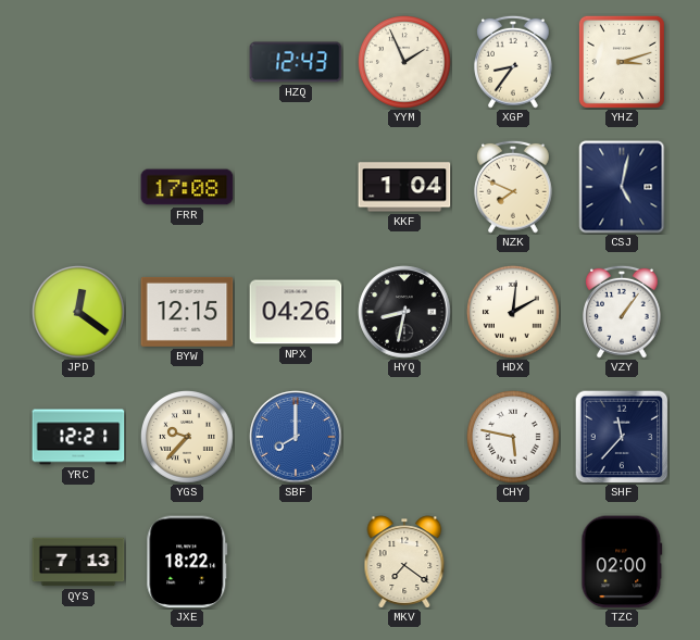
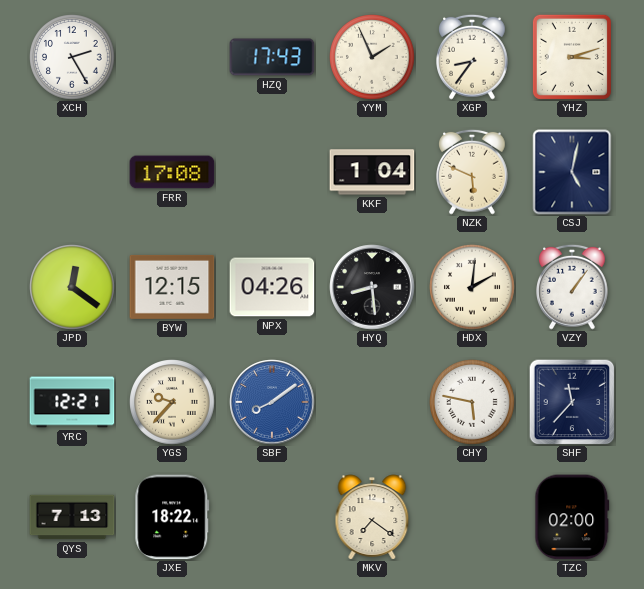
XCH: none -> 2:25
HZQ: 12:43 -> 17:43
NZK: 7:49 -> 5:49
HYQ: 8:32 -> 8:29
SBF: 8:00 -> 8:09
